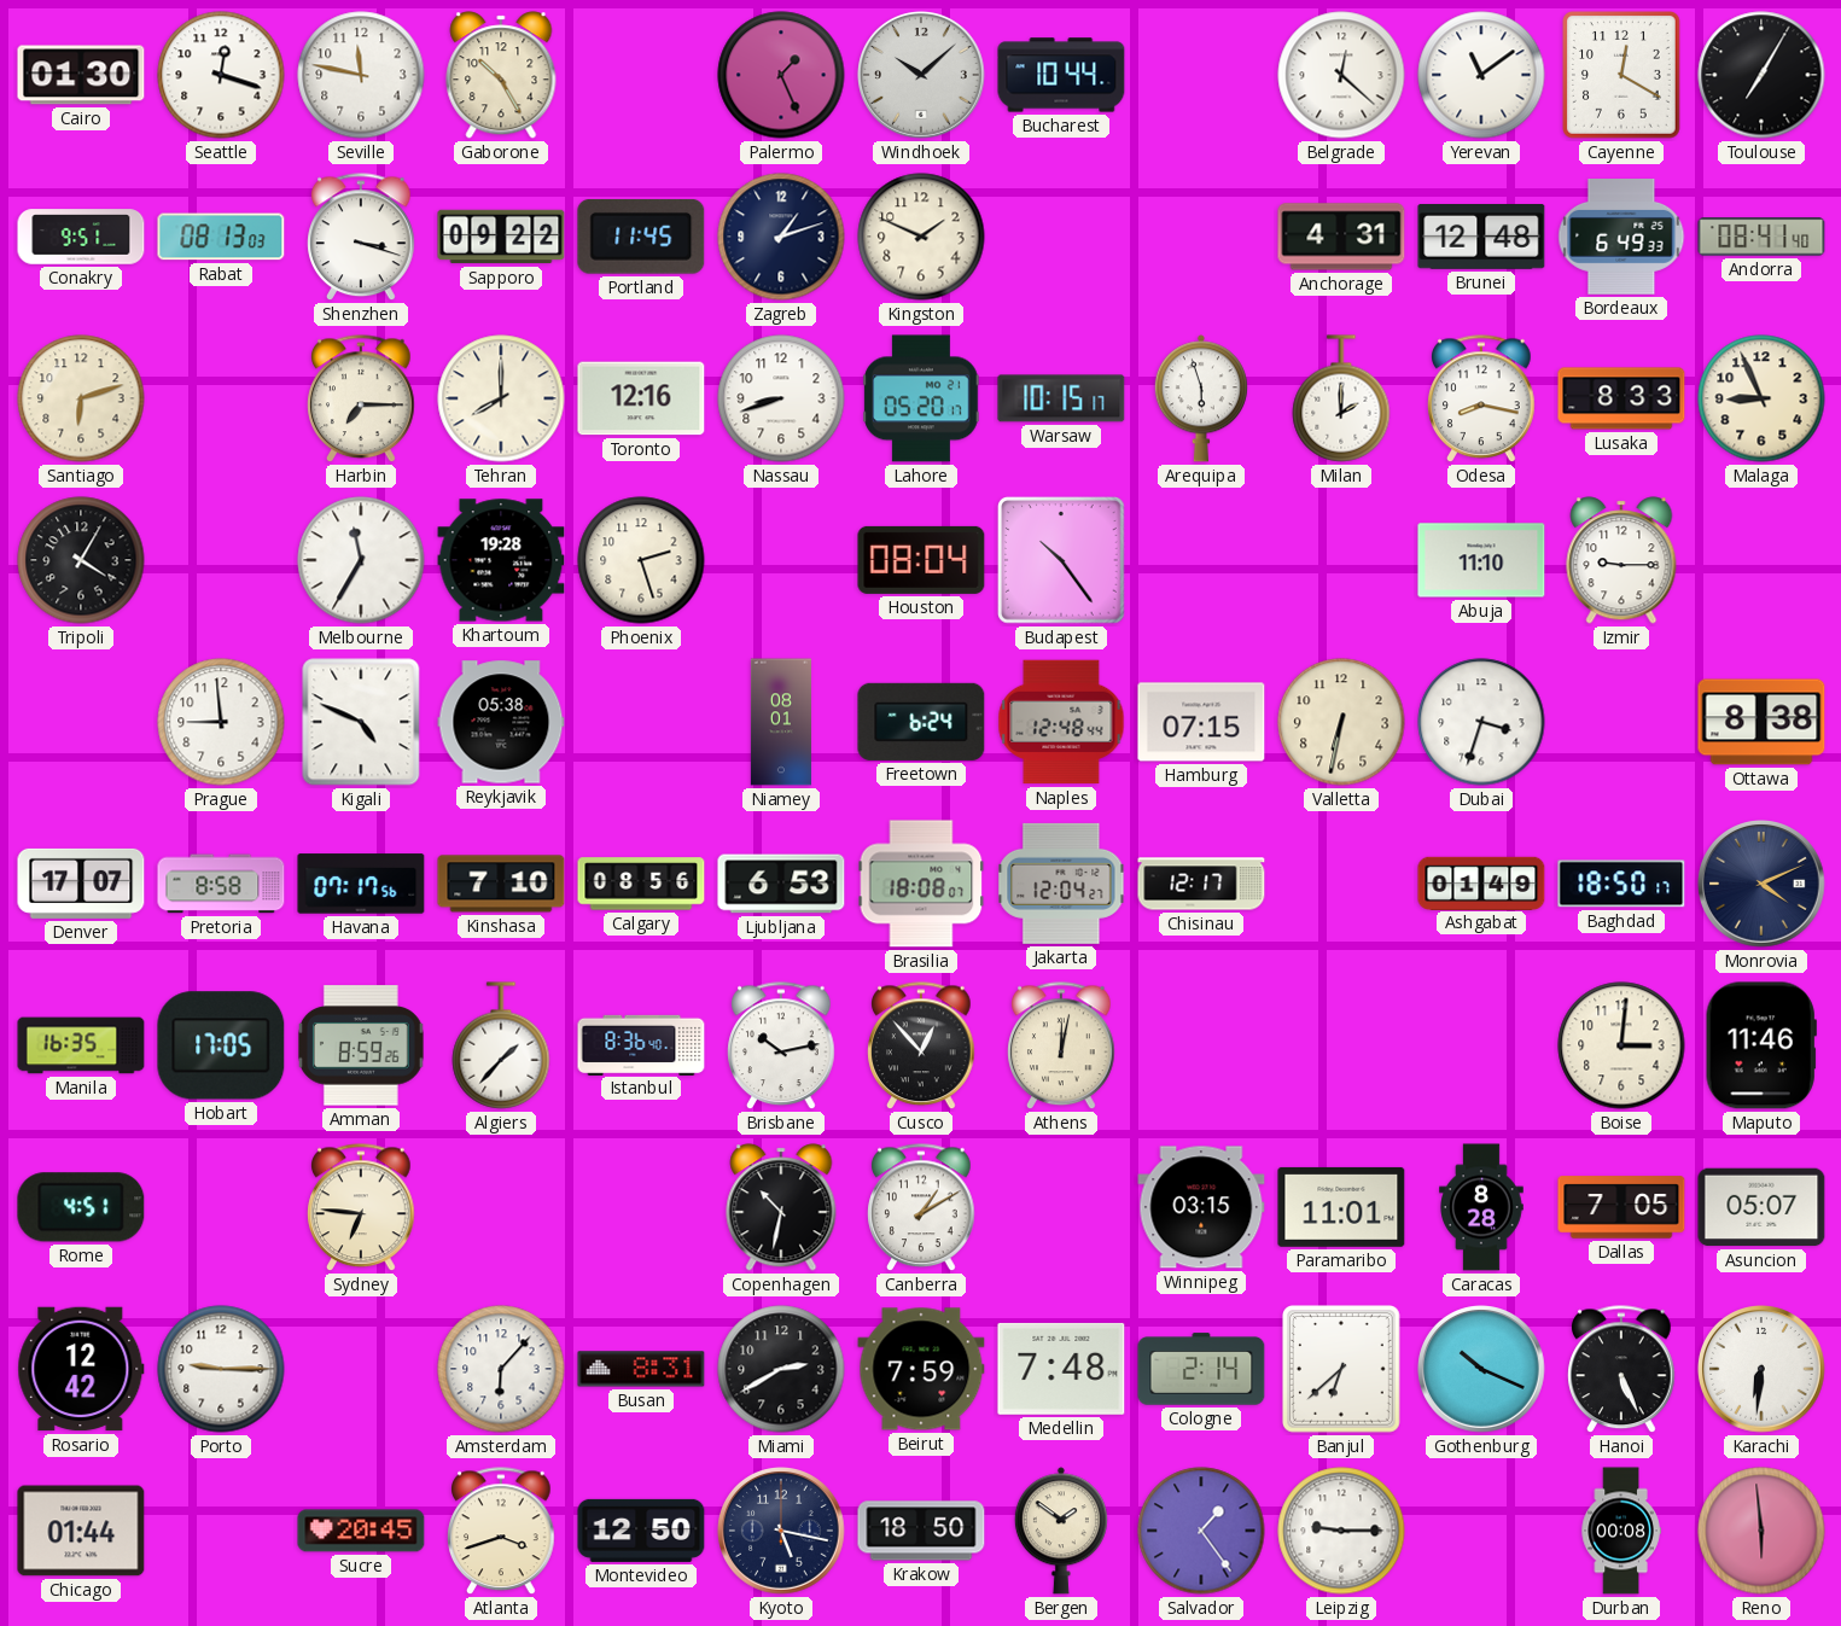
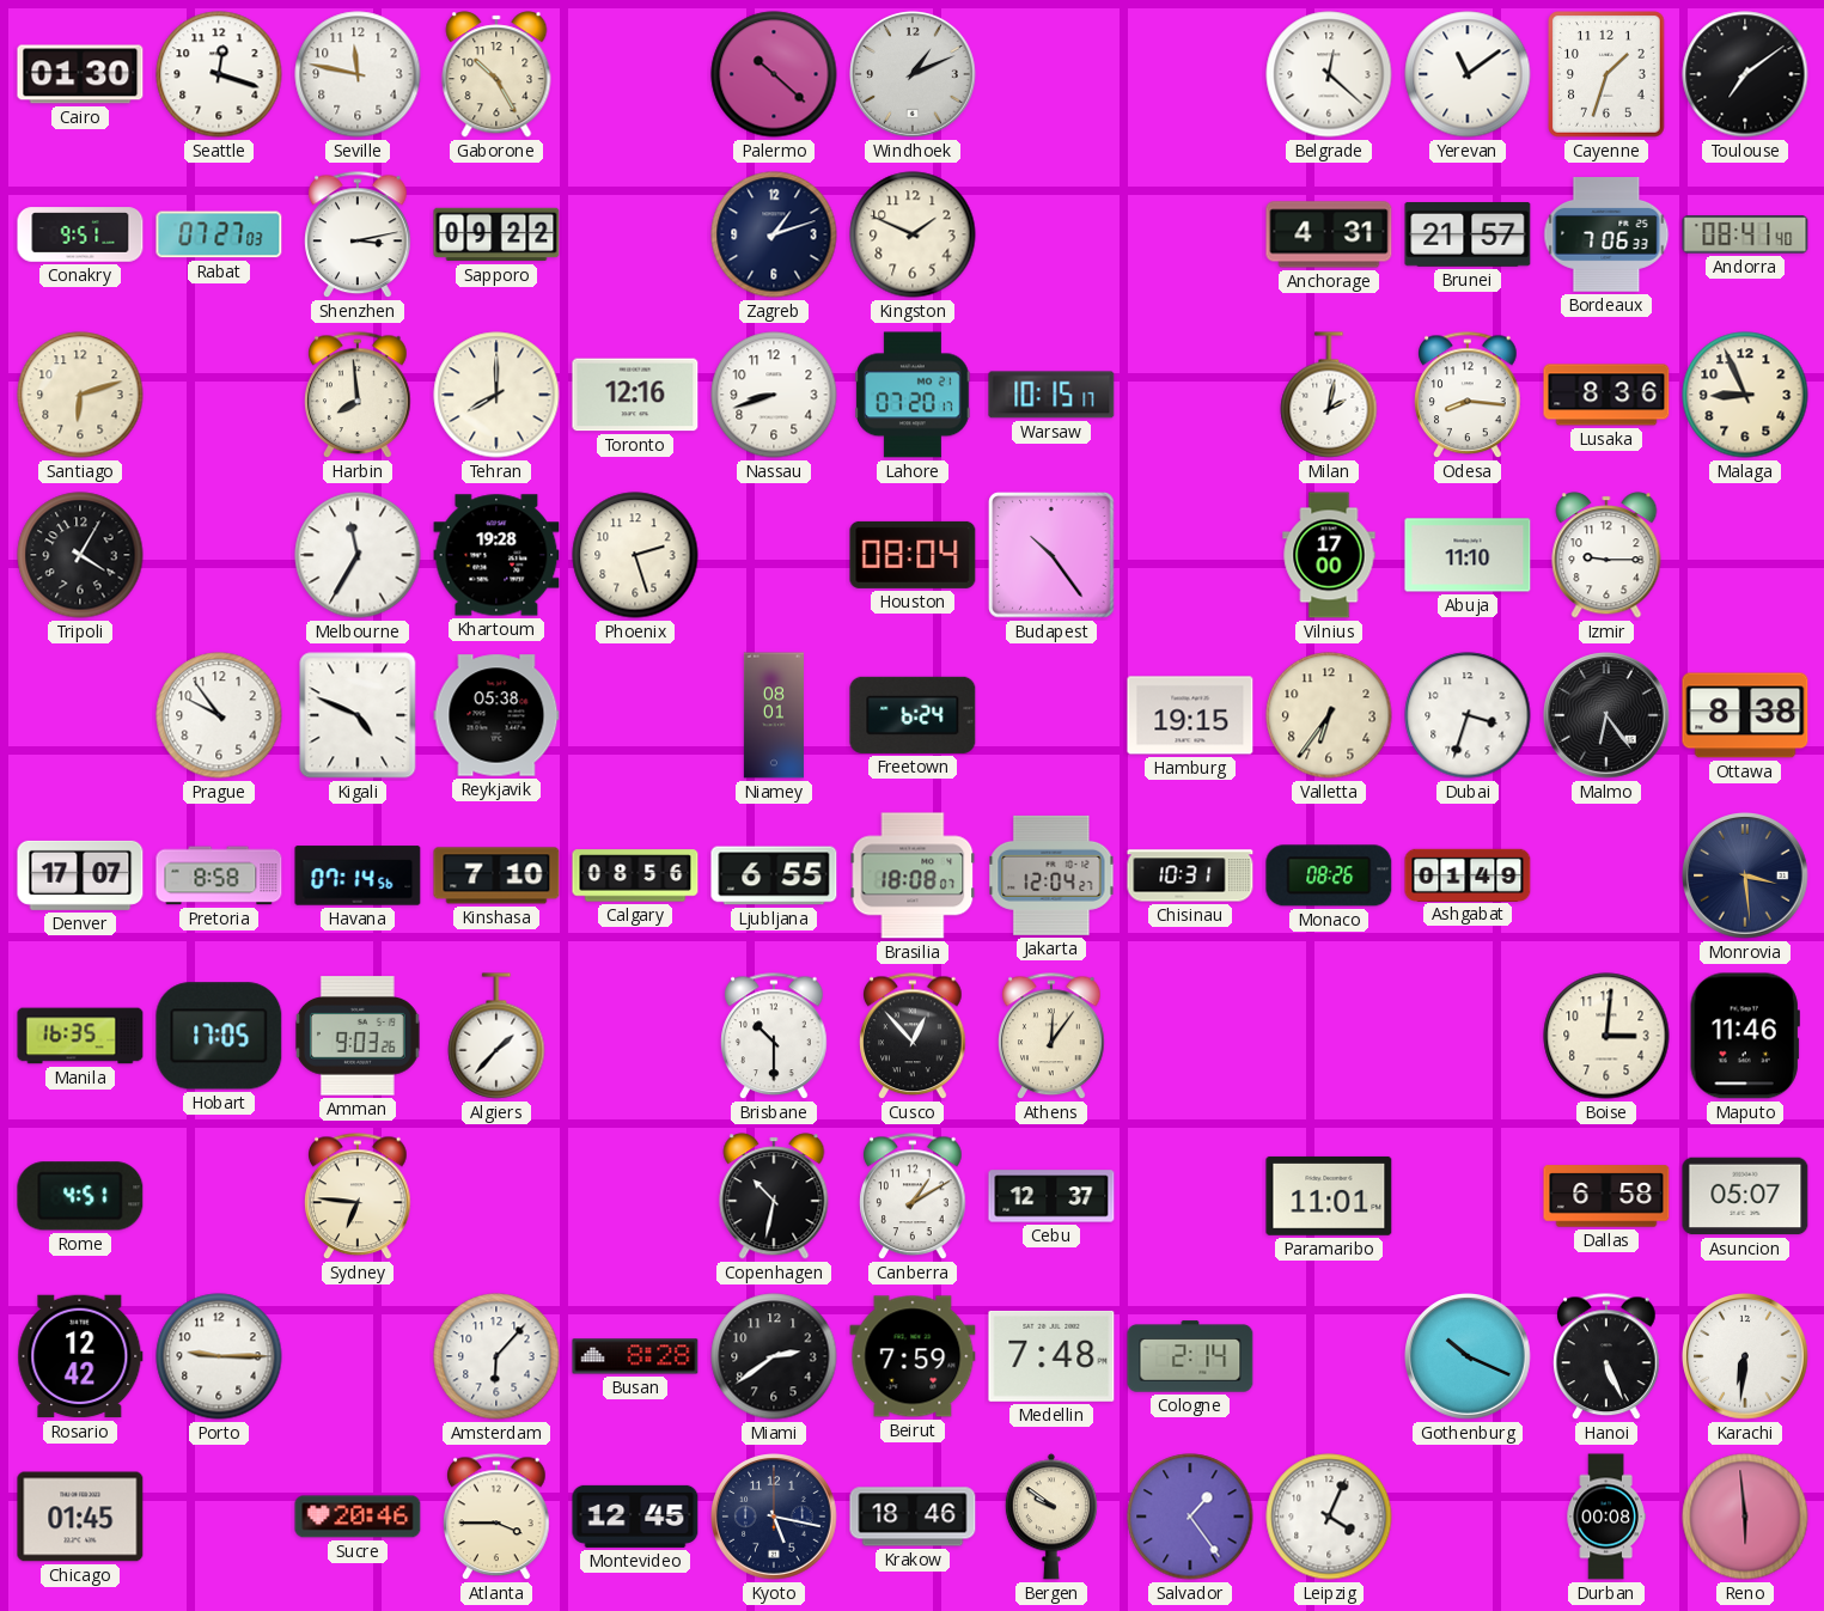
Palermo: 1:26 -> 10:22
Windhoek: 10:08 -> 1:11
Bucharest: 10:44 -> none
Cayenne: 12:20 -> 1:33
Toulouse: 7:05 -> 7:09
Rabat: 08:13 -> 07:27
Shenzhen: 3:18 -> 3:13
Portland: 11:45 -> none
Brunei: 12:48 -> 21:57
Bordeaux: 6:49 -> 7:06
Harbin: 7:15 -> 7:59
Lahore: 05:20 -> 07:20
Arequipa: 5:57 -> none
Milan: 2:00 -> 2:02
Odesa: 8:17 -> 8:16
Lusaka: 8:33 -> 8:36
Vilnius: none -> 17:00
Prague: 8:59 -> 9:54
Naples: 12:48 -> none
Hamburg: 07:15 -> 19:15
Valletta: 6:32 -> 6:36
Malmo: none -> 6:24
Havana: 07:17 -> 07:14
Ljubljana: 6:53 -> 6:55
Chisinau: 12:17 -> 10:31
Monaco: none -> 08:26
Baghdad: 18:50 -> none
Monrovia: 4:11 -> 3:29
Amman: 8:59 -> 9:03
Istanbul: 8:36 -> none
Brisbane: 10:13 -> 10:30
Athens: 12:02 -> 12:06
Cebu: none -> 12:37
Winnipeg: 03:15 -> none
Caracas: 8:28 -> none
Dallas: 7:05 -> 6:58
Busan: 8:31 -> 8:28
Miami: 2:40 -> 2:39
Banjul: 6:38 -> none
Chicago: 01:44 -> 01:45
Sucre: 20:45 -> 20:46
Atlanta: 3:42 -> 3:45
Montevideo: 12:50 -> 12:45
Krakow: 18:50 -> 18:46
Bergen: 1:51 -> 9:51
Leipzig: 9:15 -> 4:04
